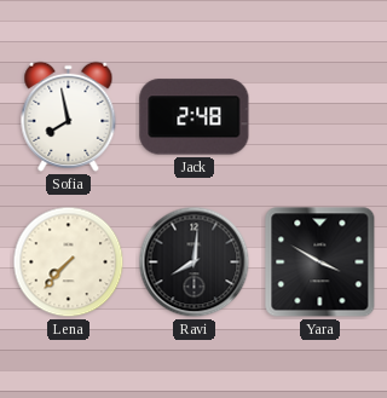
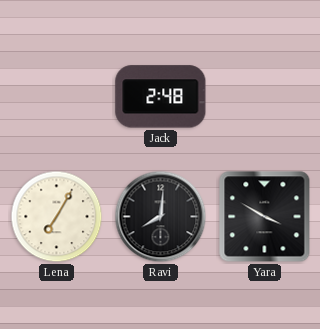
Sofia: 7:58 -> none
Lena: 7:37 -> 7:05
